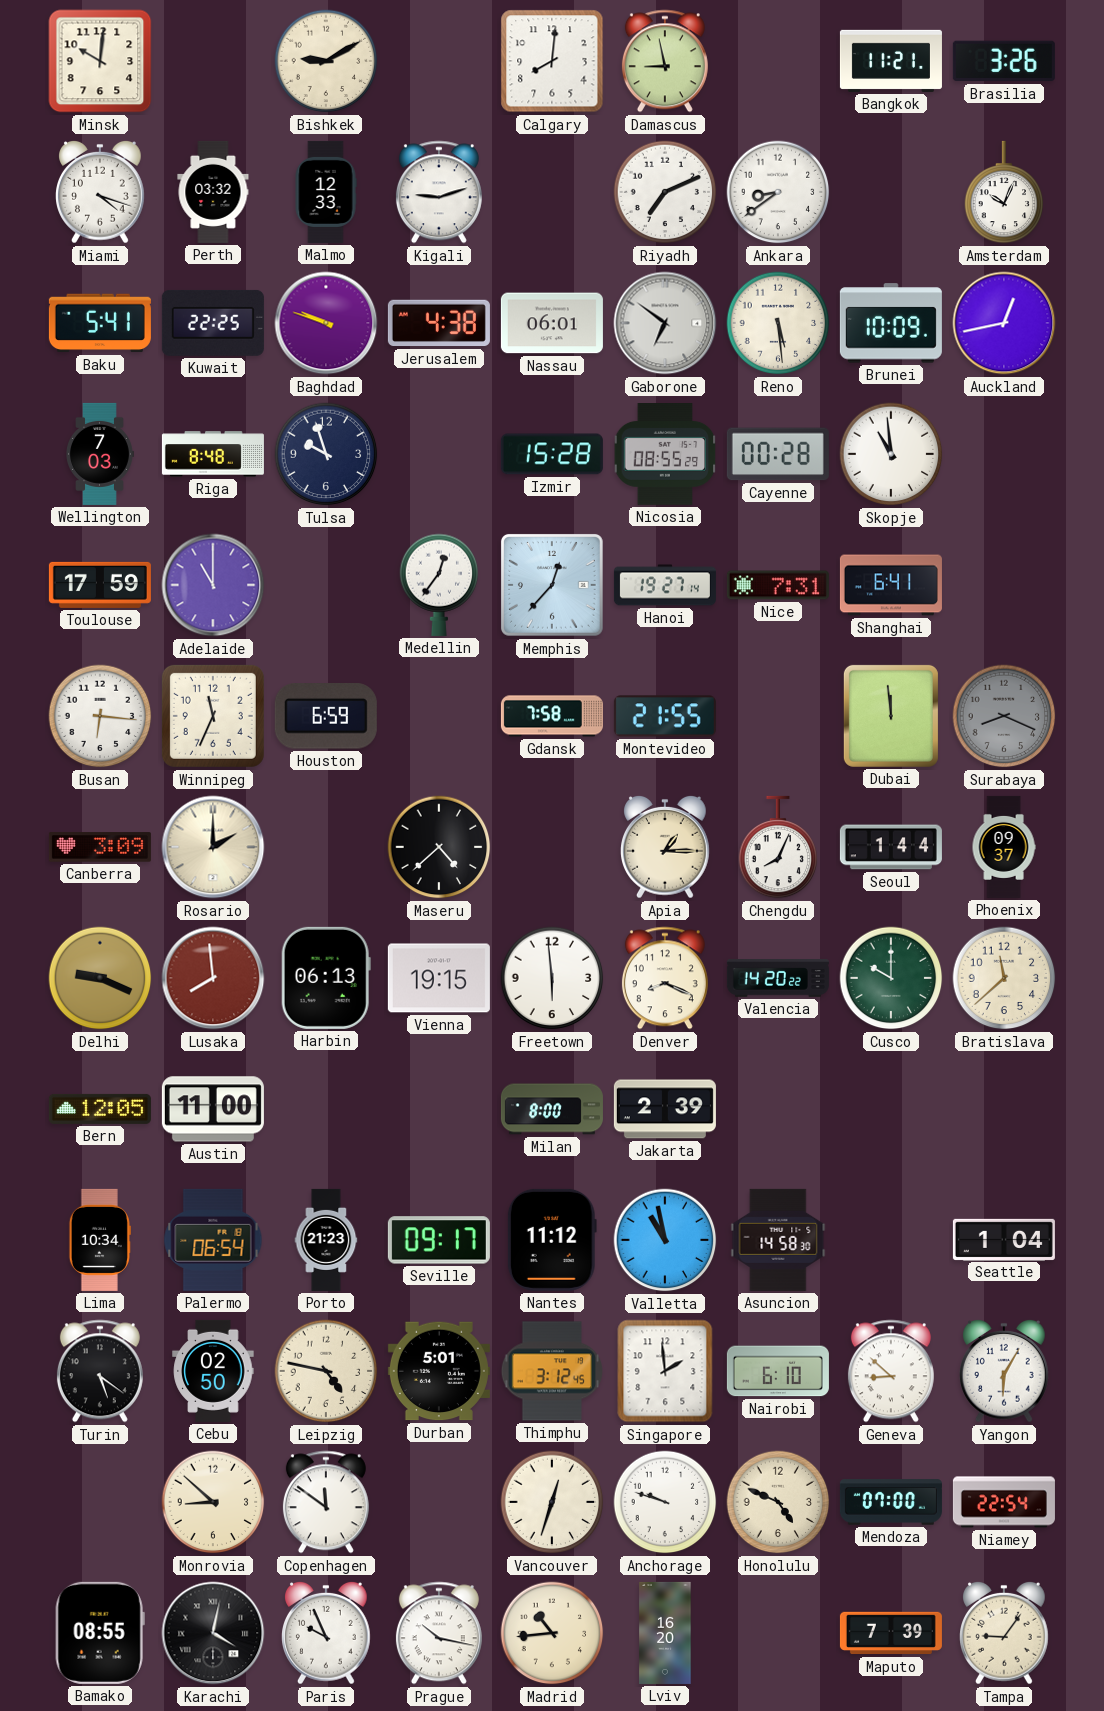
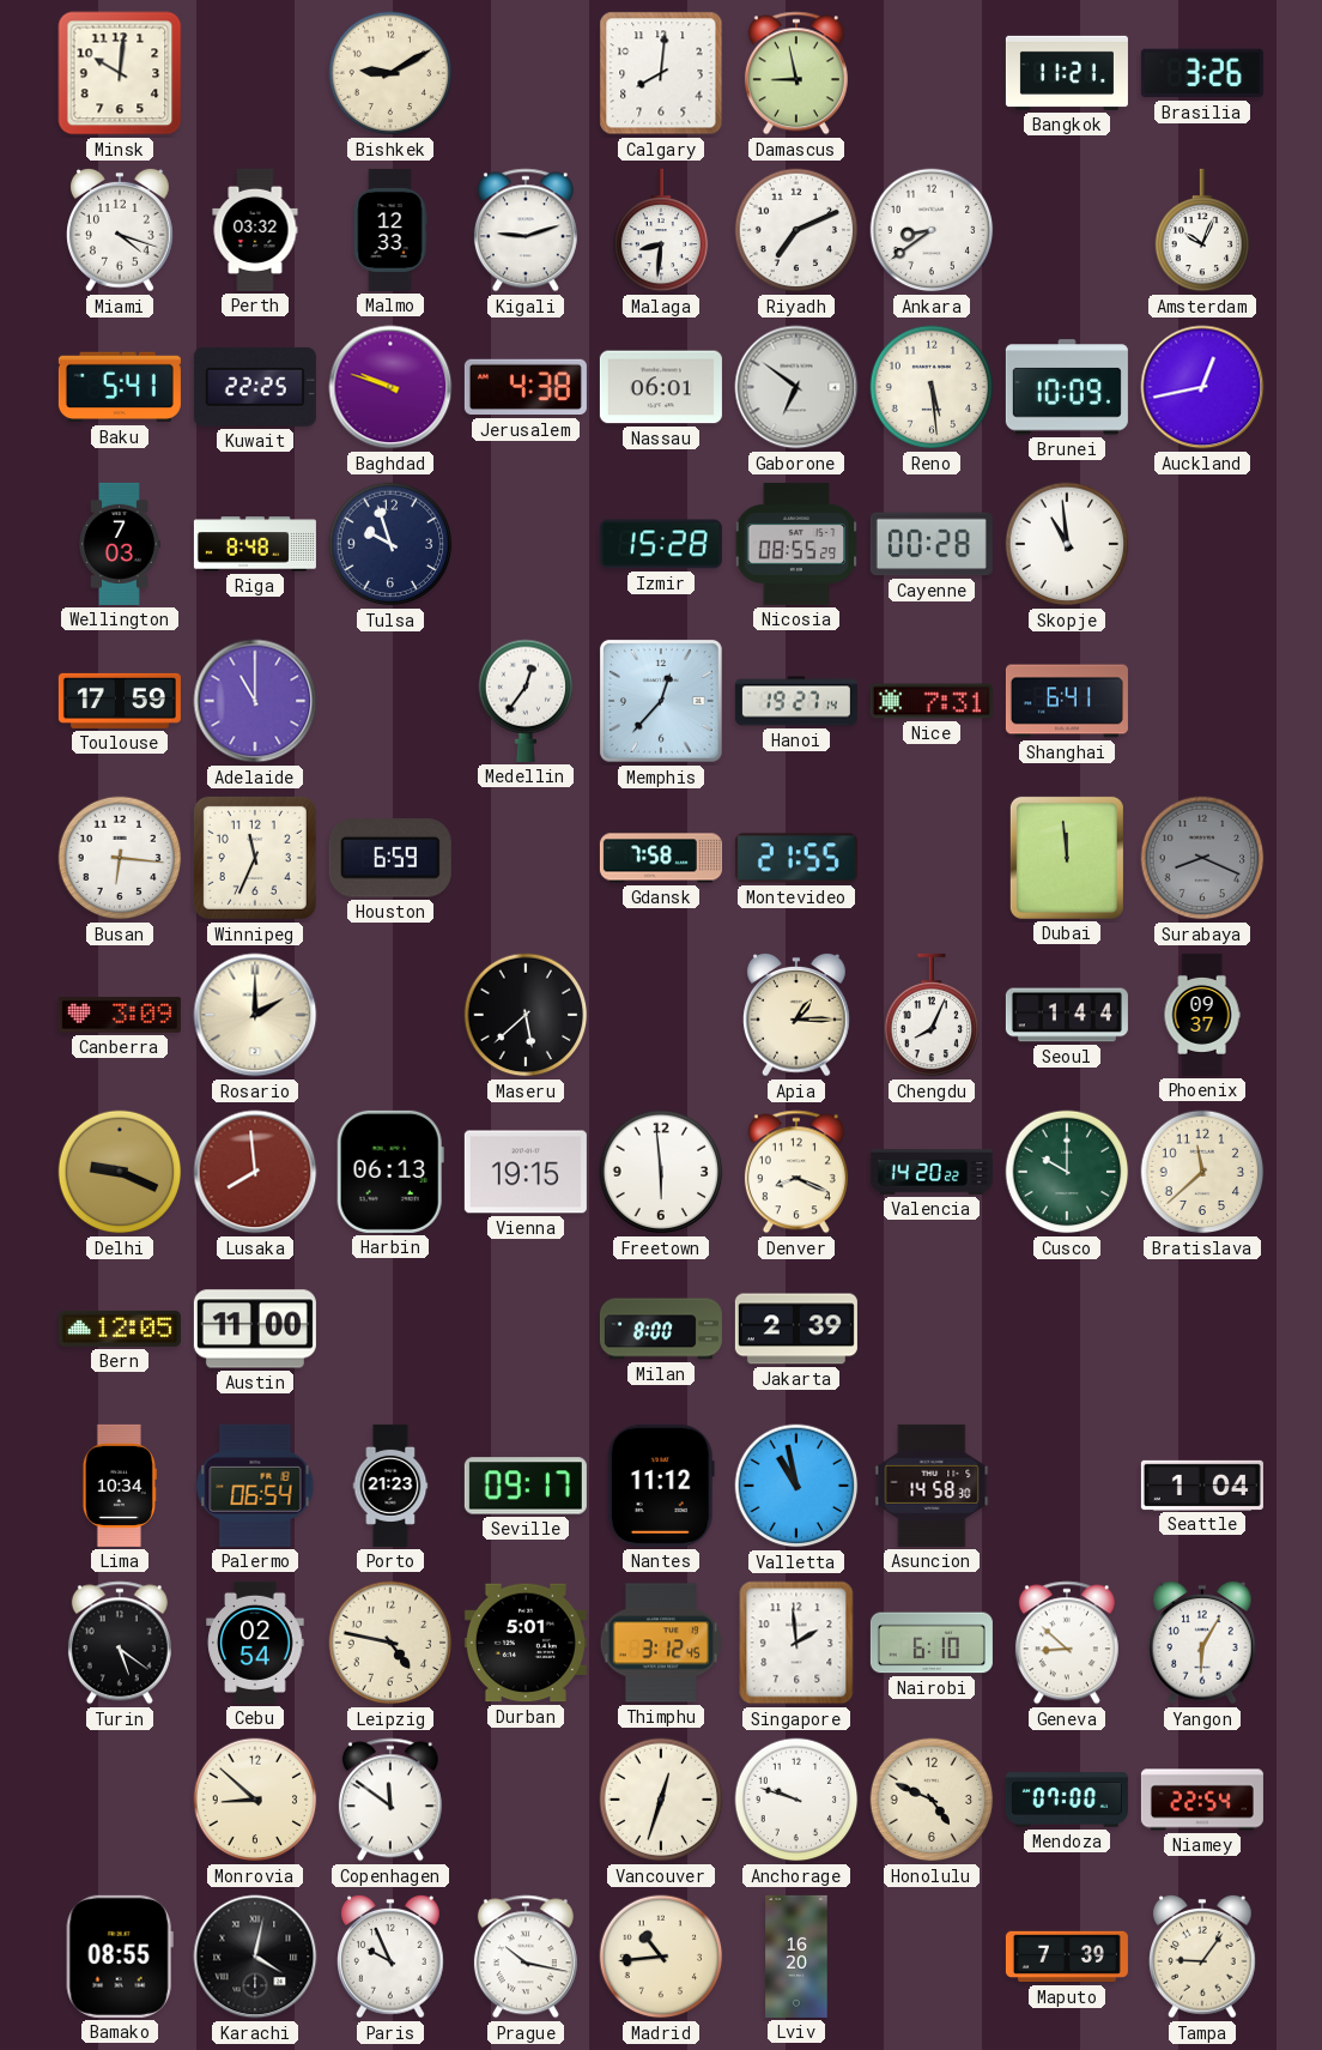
Malaga: none -> 8:31
Maseru: 4:38 -> 5:38
Cebu: 02:50 -> 02:54
